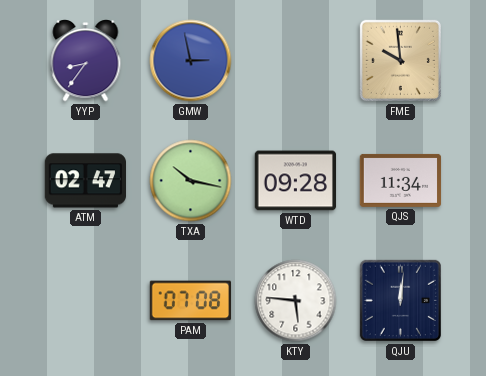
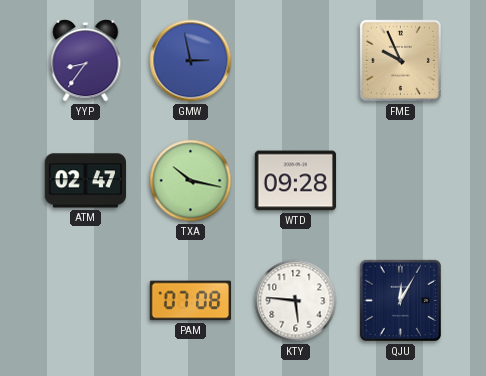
FME: 9:59 -> 9:56
QJS: 11:34 -> none
QJU: 12:01 -> 12:05
